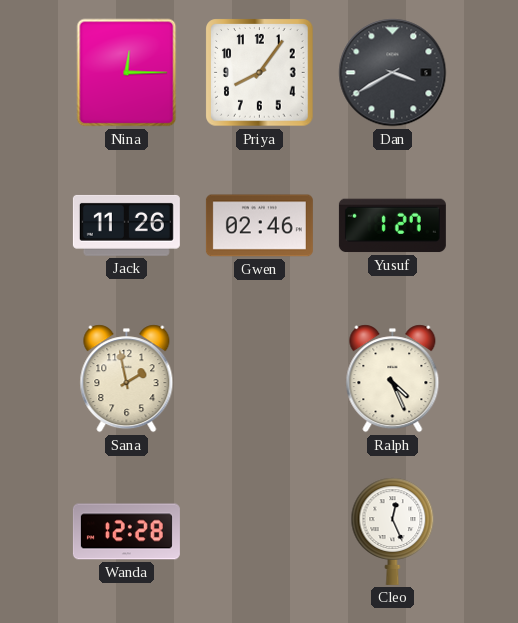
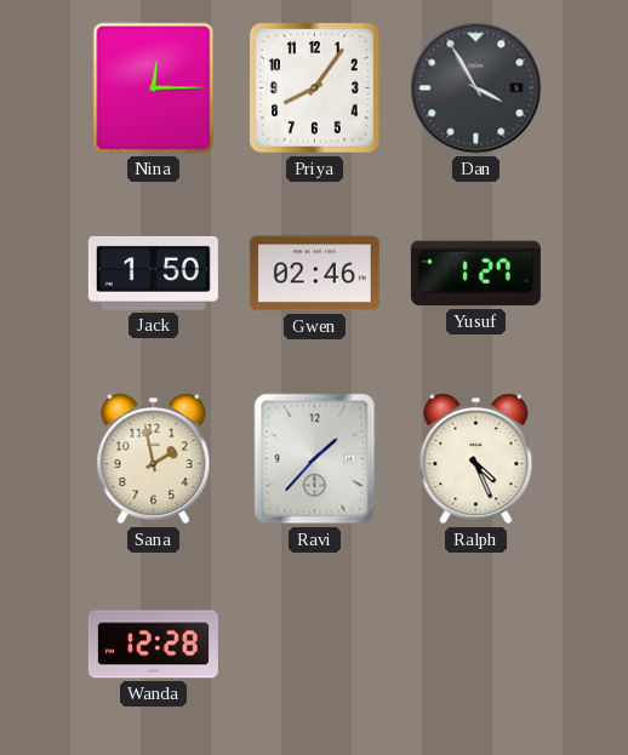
Dan: 3:40 -> 3:55
Jack: 11:26 -> 1:50
Ravi: none -> 1:37
Cleo: 12:26 -> none
